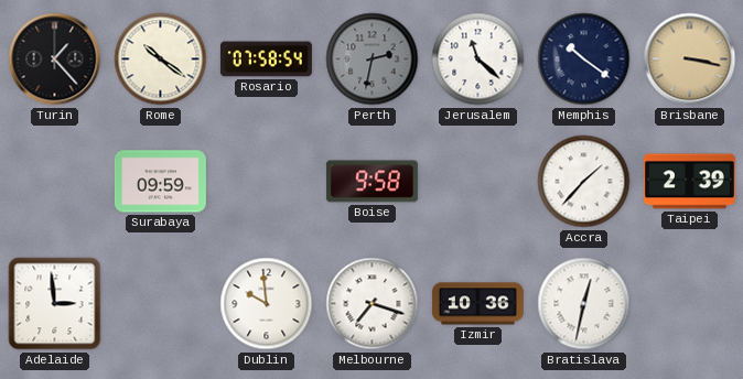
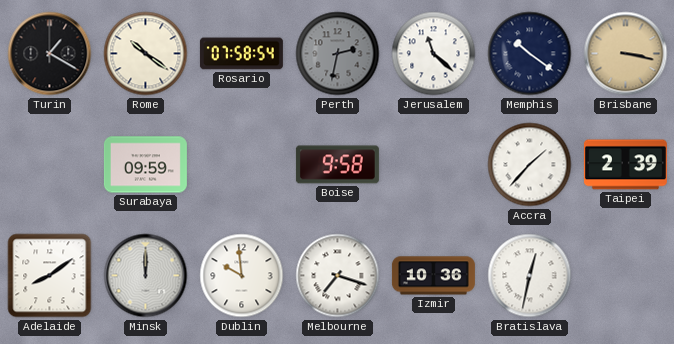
Turin: 1:23 -> 1:20
Adelaide: 2:59 -> 8:09
Minsk: none -> 12:00
